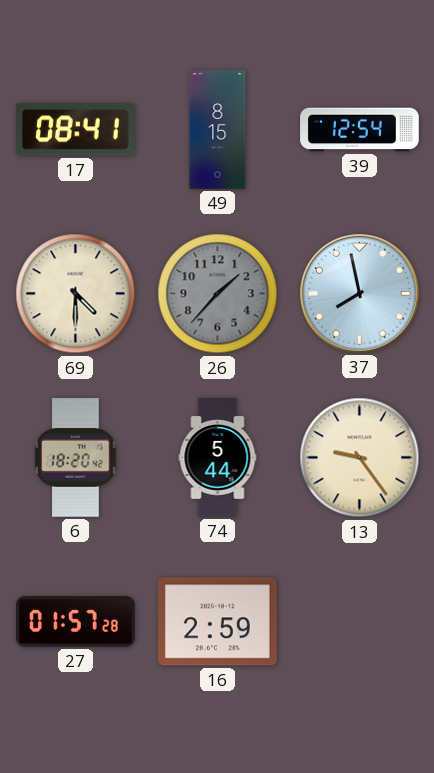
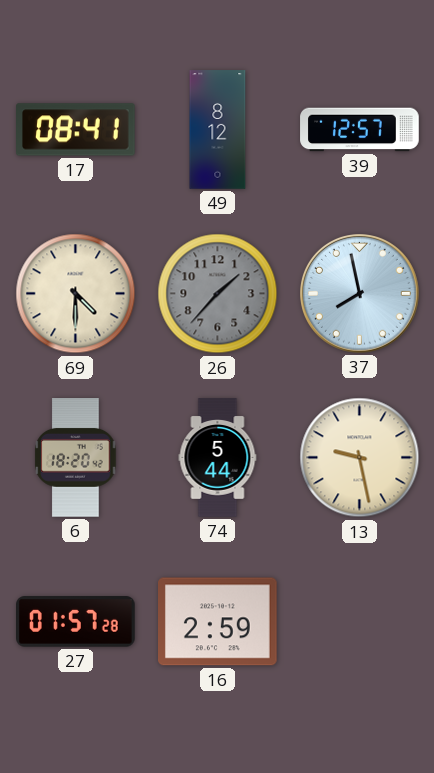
49: 8:15 -> 8:12
39: 12:54 -> 12:57
13: 9:24 -> 9:28
